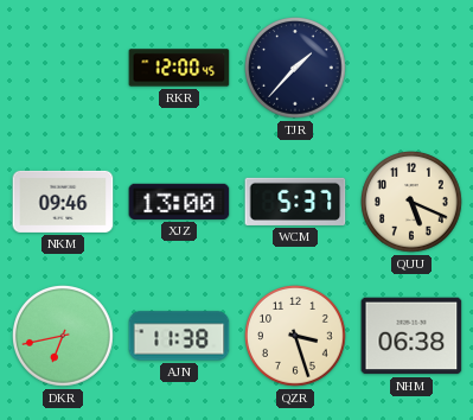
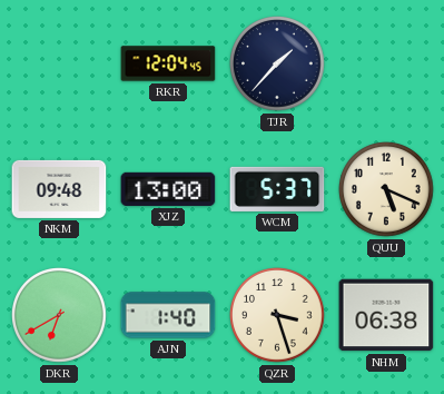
RKR: 12:00 -> 12:04
NKM: 09:46 -> 09:48
DKR: 6:43 -> 6:40
AJN: 11:38 -> 1:40
